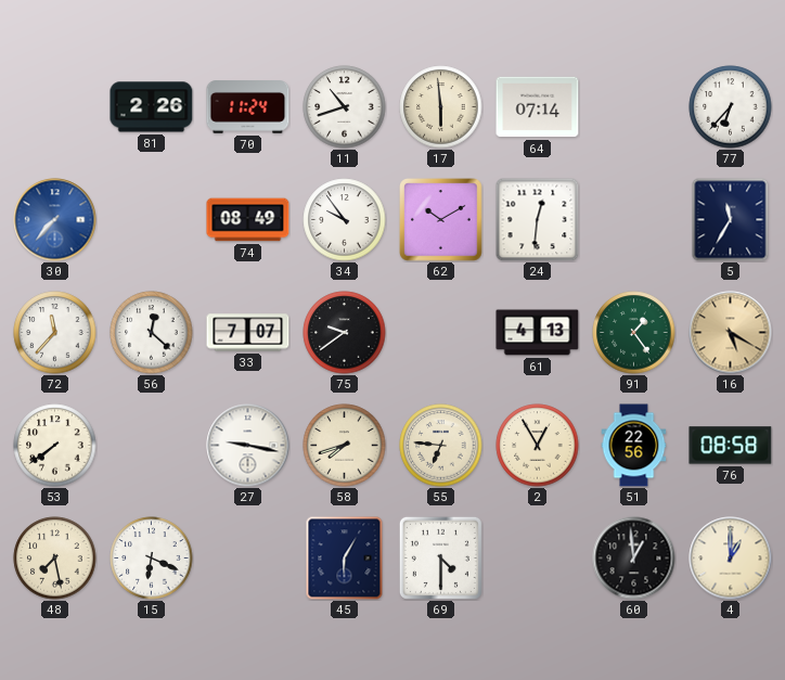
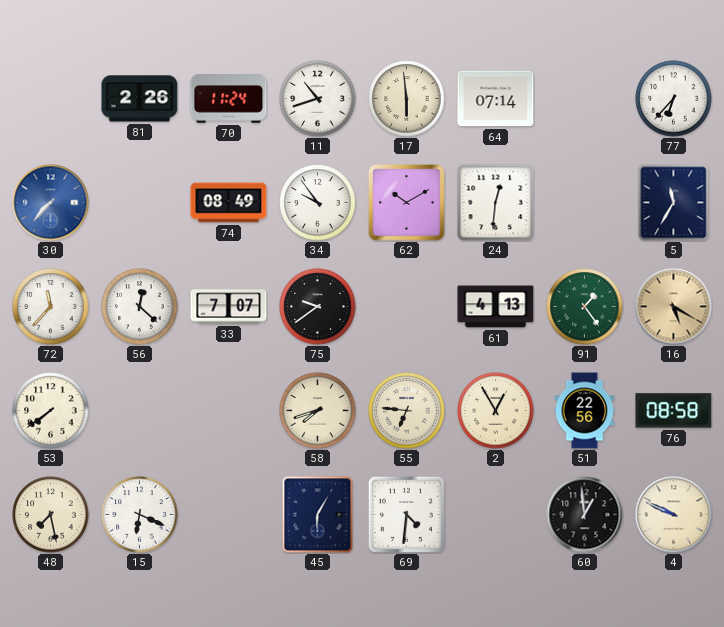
27: 9:17 -> none
69: 4:30 -> 4:31
4: 1:00 -> 9:49
